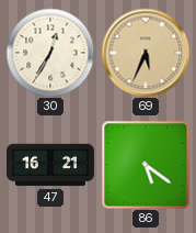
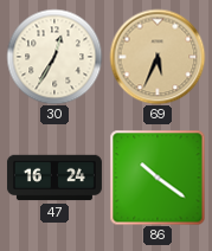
47: 16:21 -> 16:24
86: 5:21 -> 10:21
